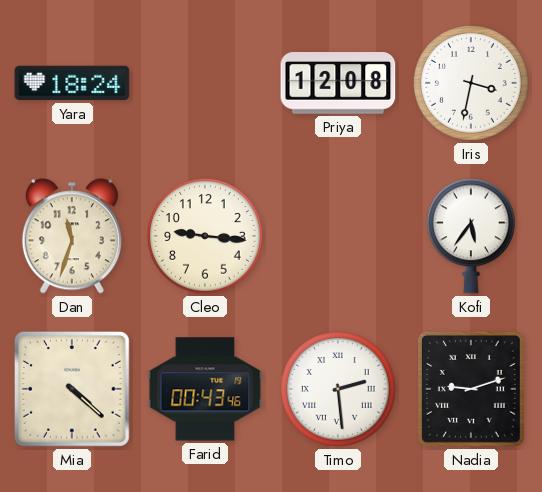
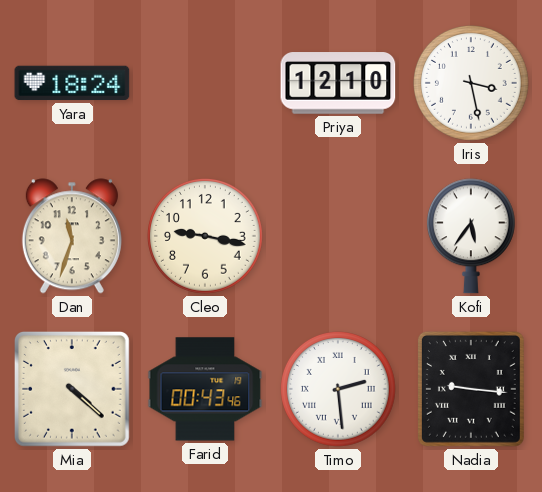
Priya: 12:08 -> 12:10
Iris: 3:32 -> 3:28
Cleo: 9:16 -> 9:17
Nadia: 9:12 -> 9:16
